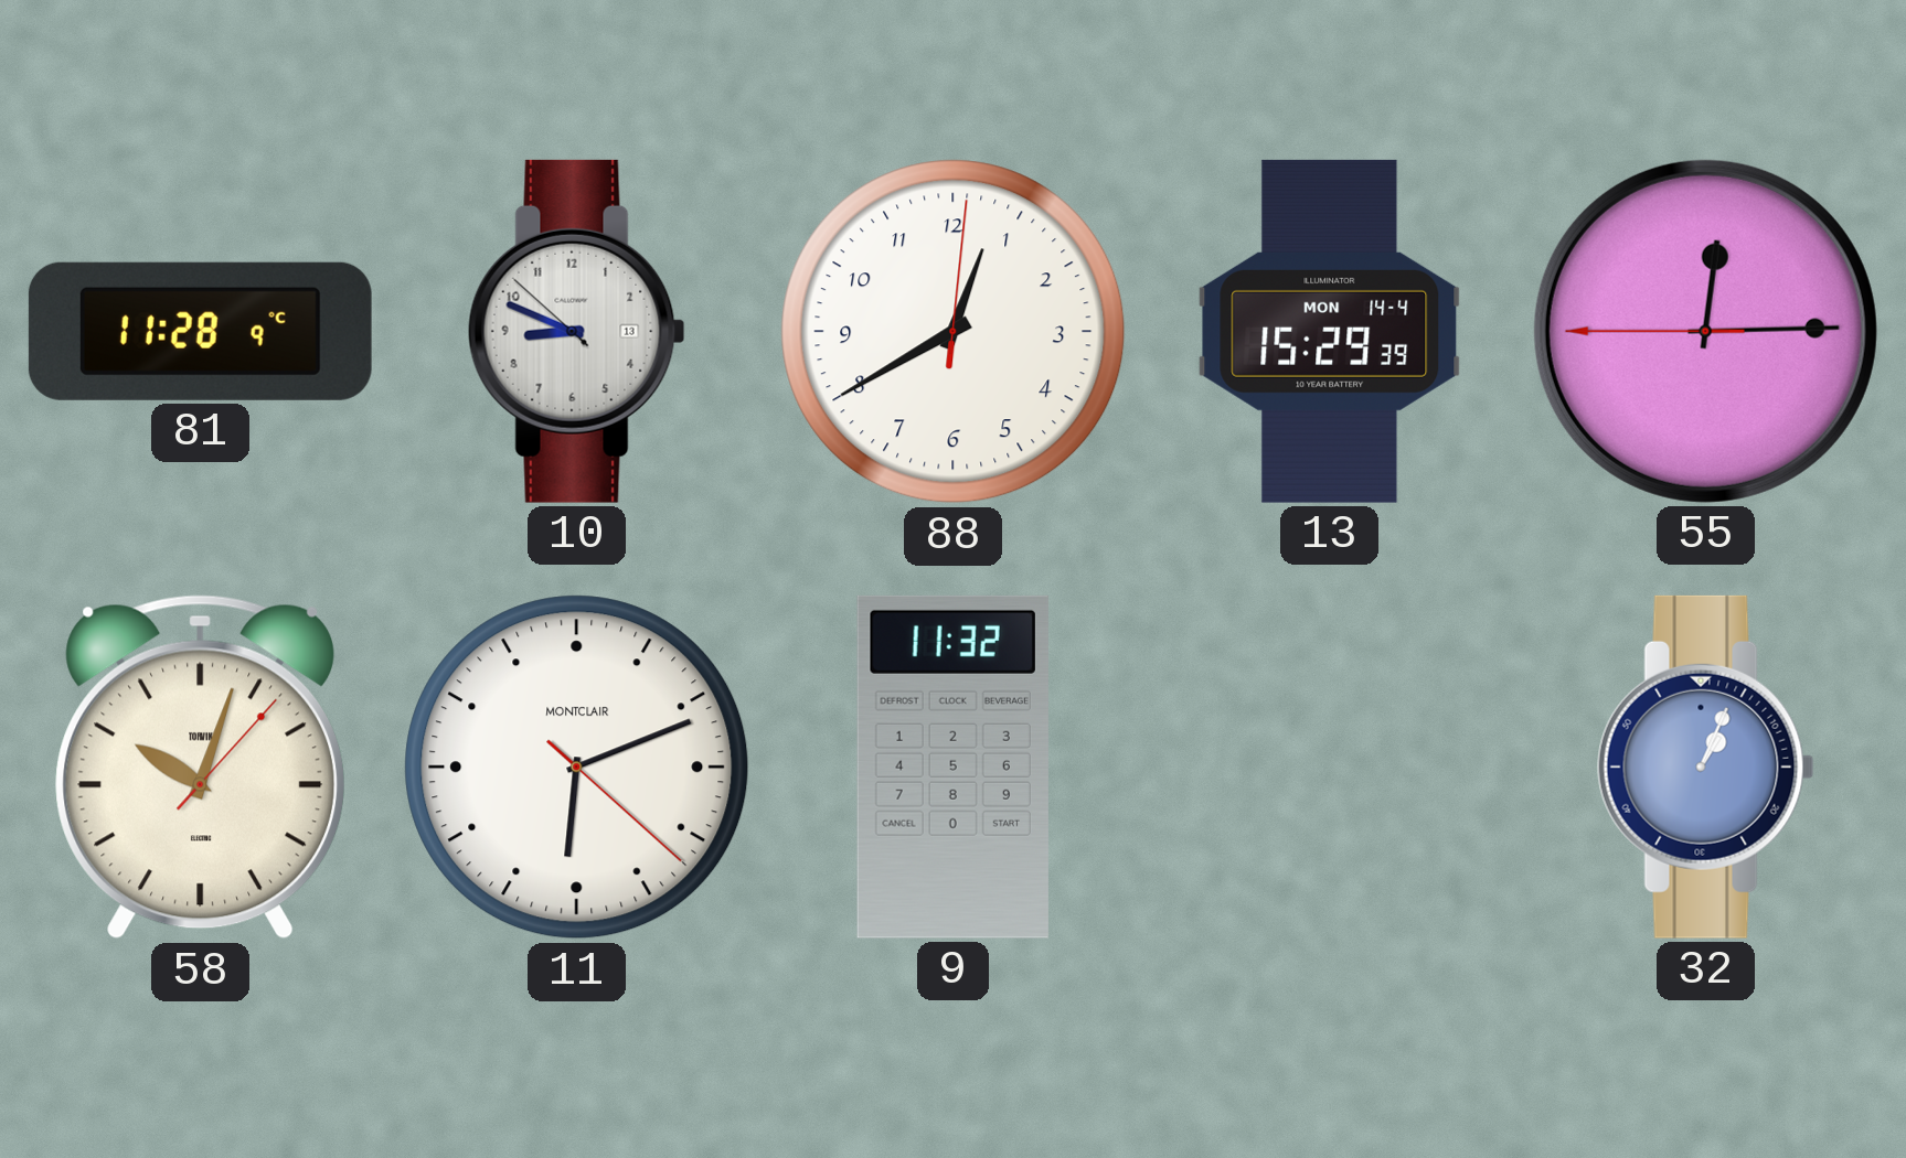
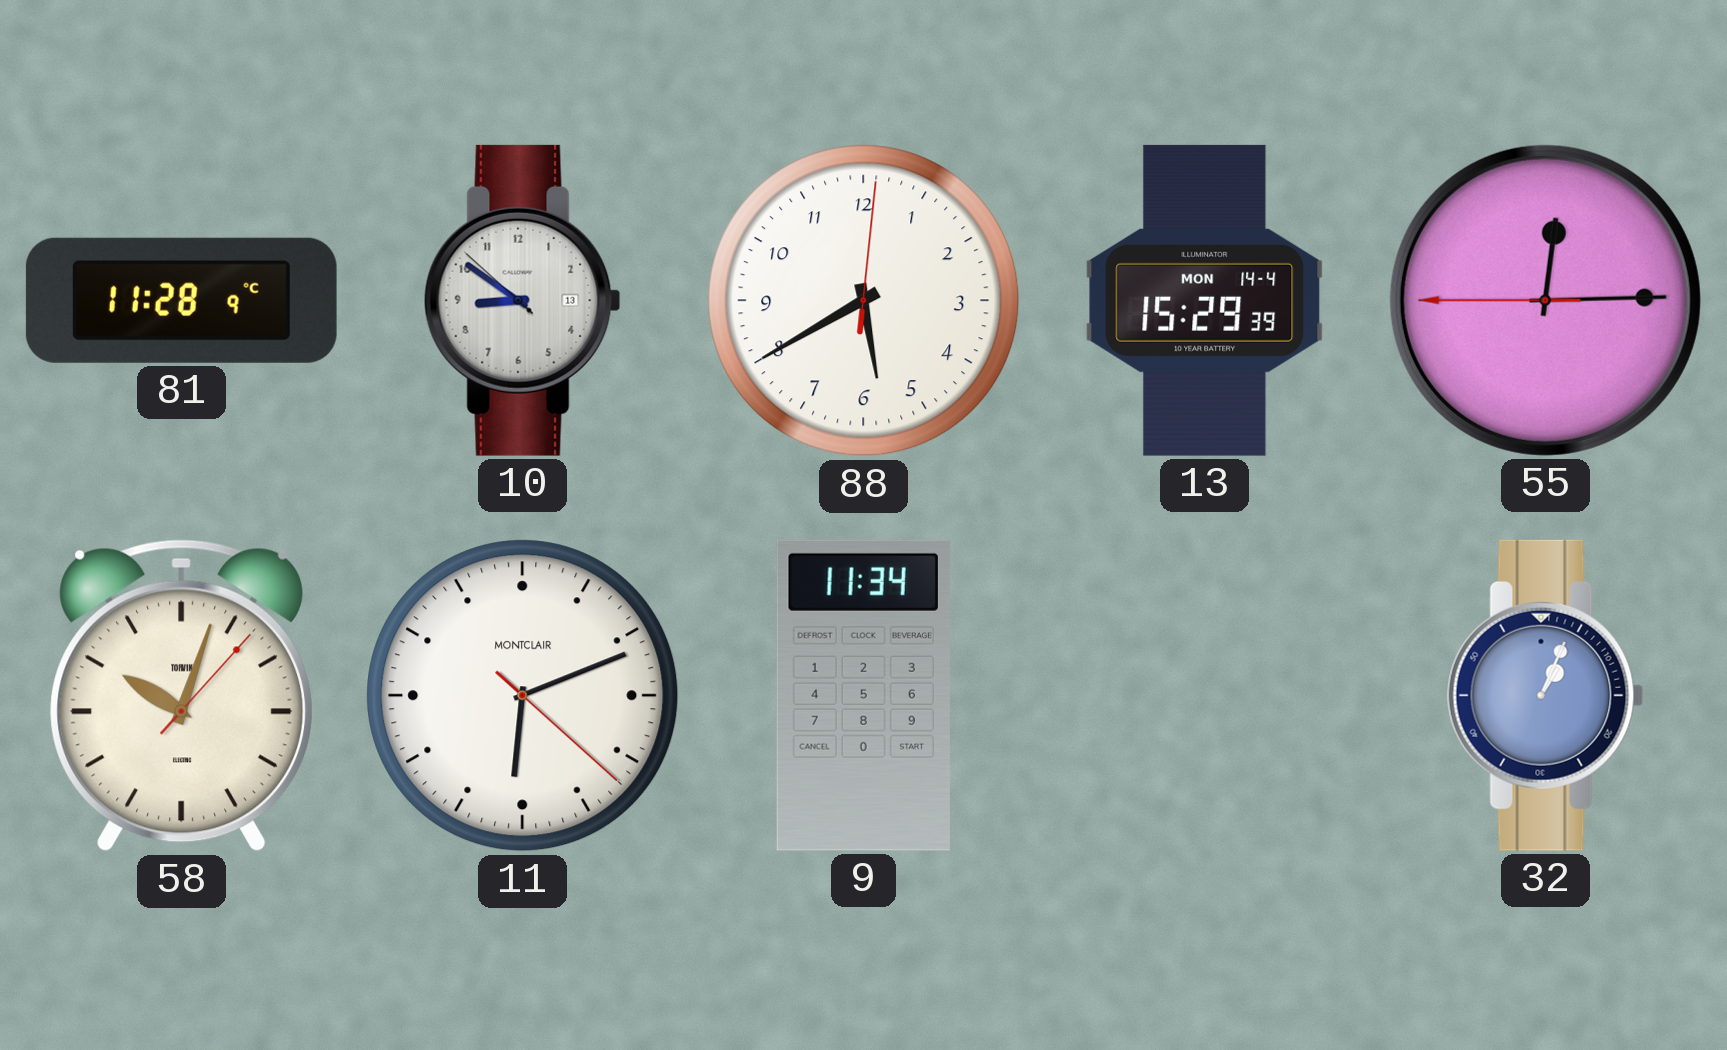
10: 8:48 -> 8:50
88: 12:40 -> 5:40
9: 11:32 -> 11:34
